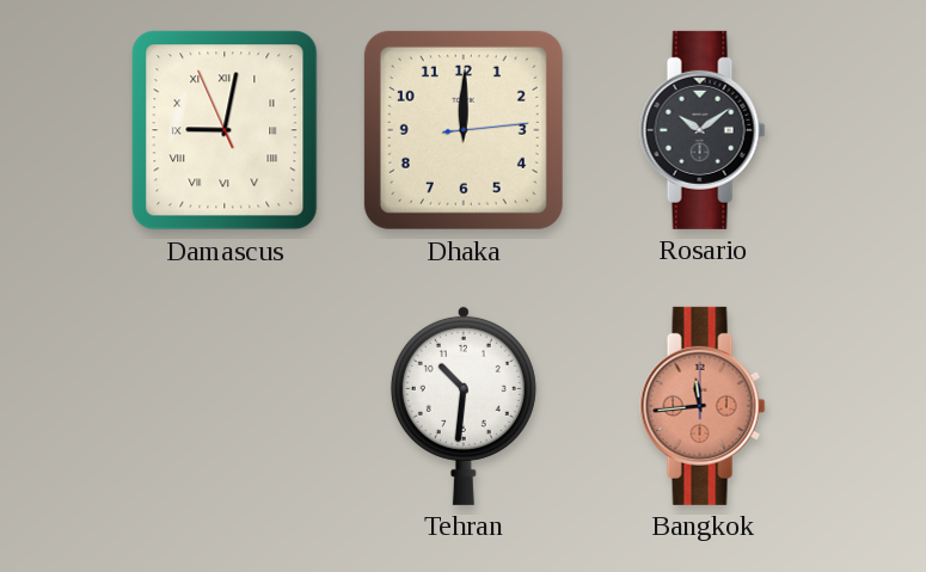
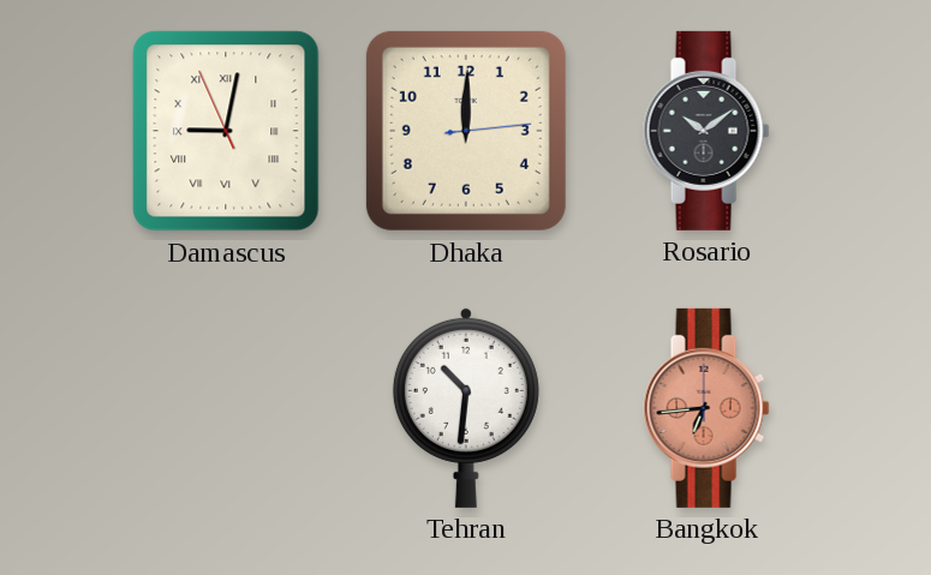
Bangkok: 11:44 -> 6:44
